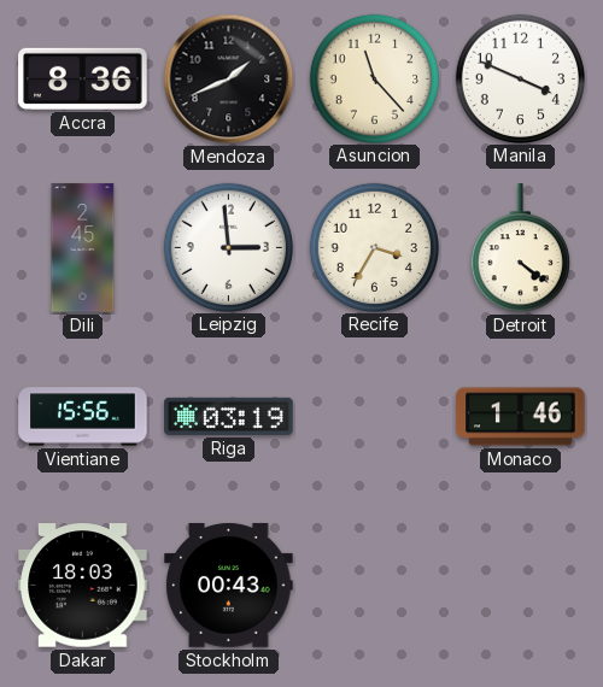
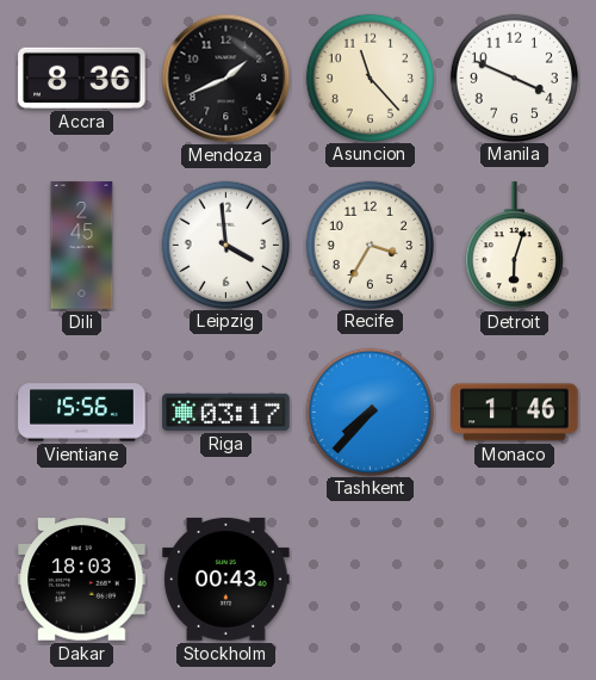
Leipzig: 2:59 -> 3:59
Detroit: 4:21 -> 6:03
Riga: 03:19 -> 03:17
Tashkent: none -> 7:37
